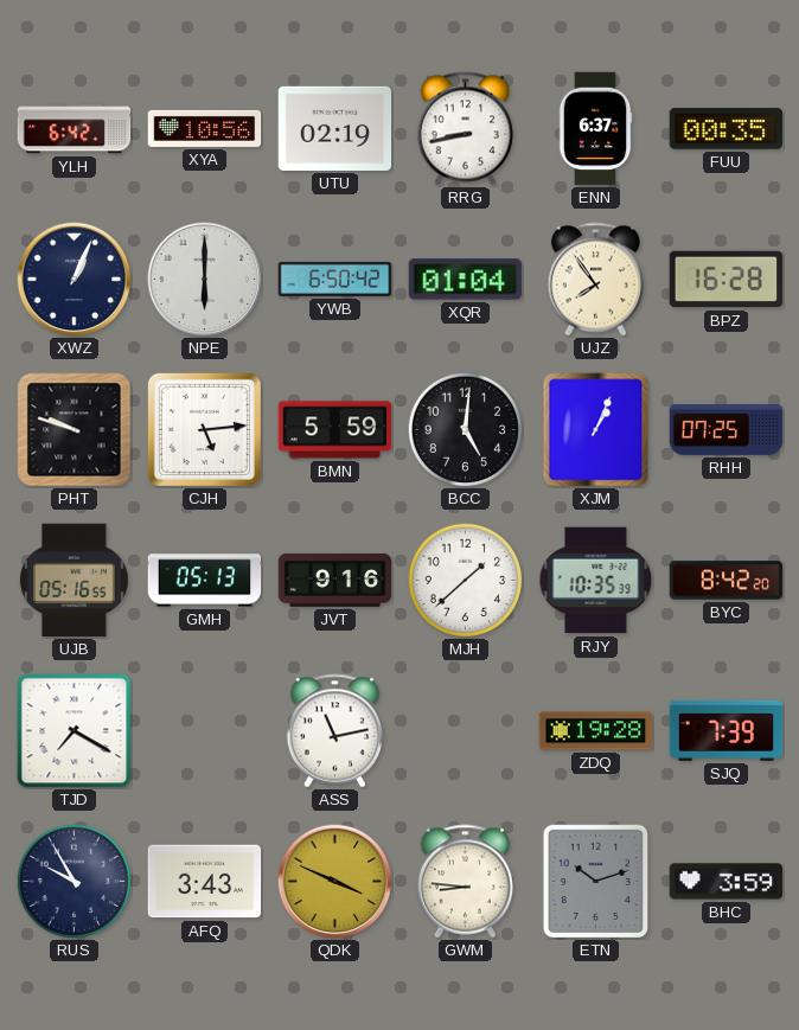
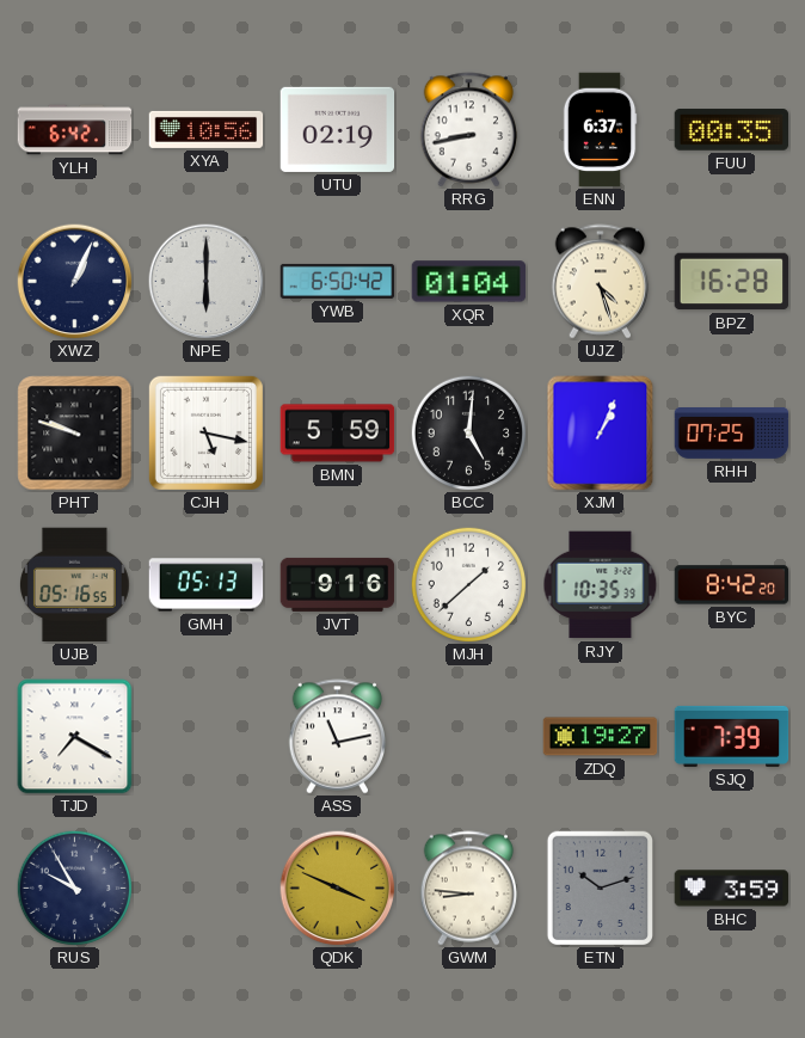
UJZ: 7:54 -> 4:27
CJH: 5:14 -> 5:17
ZDQ: 19:28 -> 19:27
AFQ: 3:43 -> none
